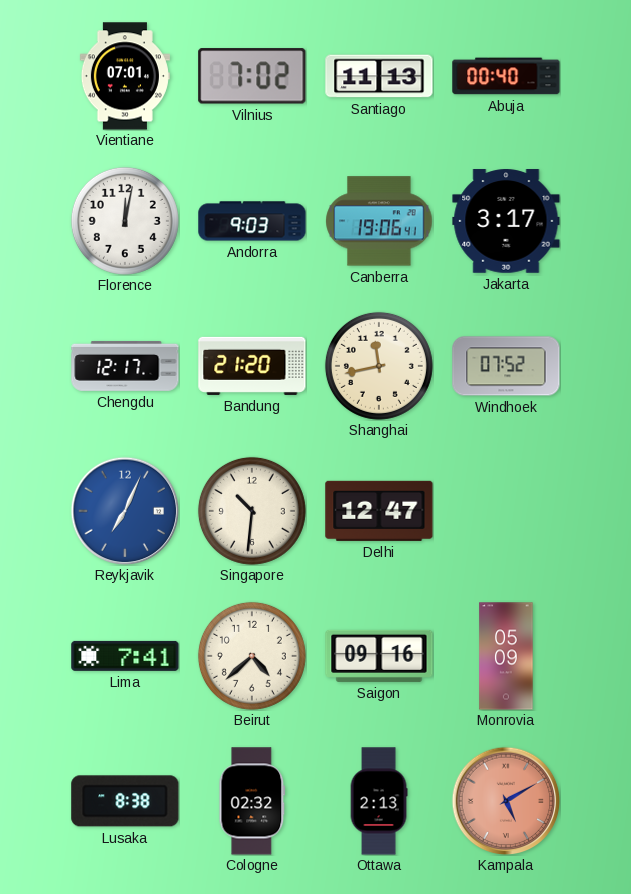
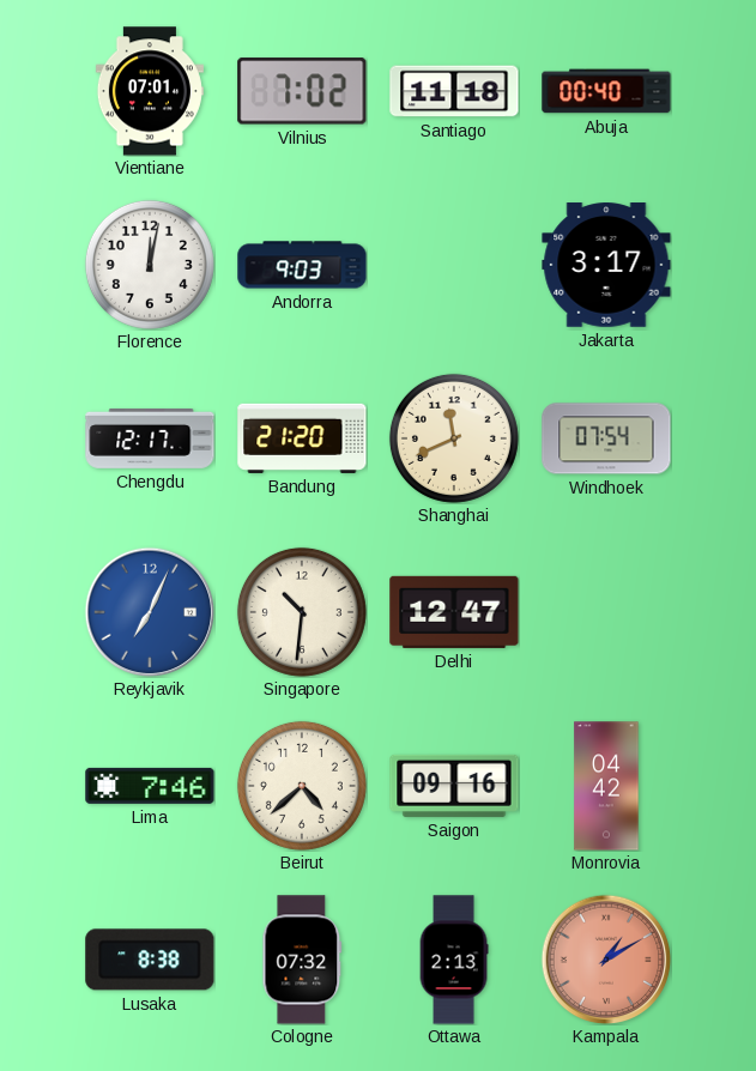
Santiago: 11:13 -> 11:18
Canberra: 19:06 -> none
Shanghai: 11:43 -> 11:41
Windhoek: 07:52 -> 07:54
Lima: 7:41 -> 7:46
Monrovia: 05:09 -> 04:42
Cologne: 02:32 -> 07:32
Kampala: 5:10 -> 1:10
